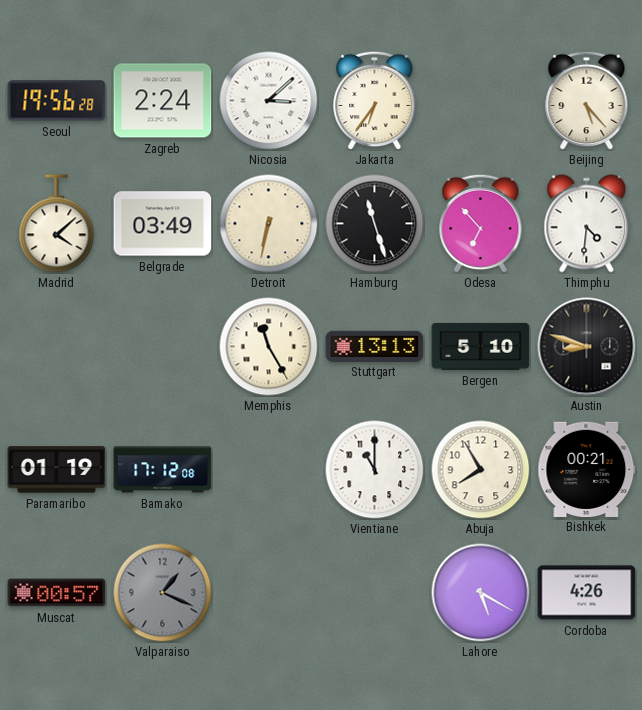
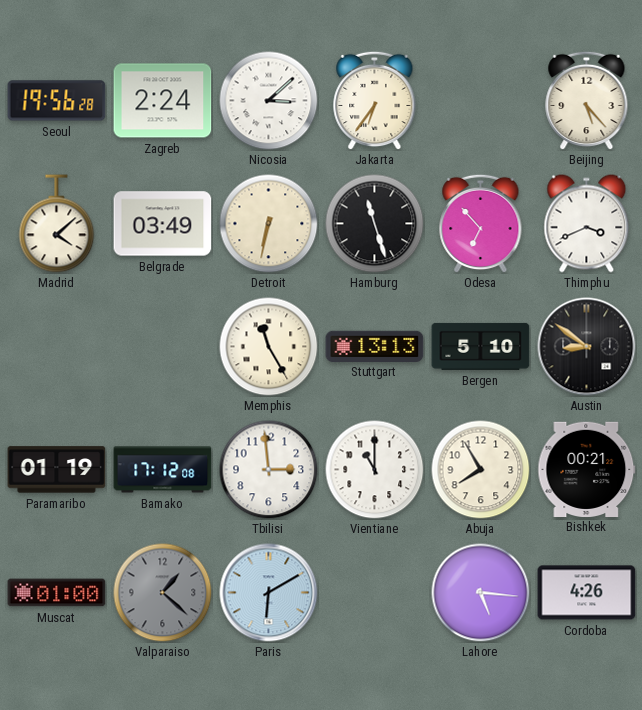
Thimphu: 4:31 -> 3:41
Austin: 8:48 -> 8:51
Tbilisi: none -> 2:59
Muscat: 00:57 -> 01:00
Valparaiso: 1:19 -> 1:22
Paris: none -> 6:10
Lahore: 5:20 -> 5:16
